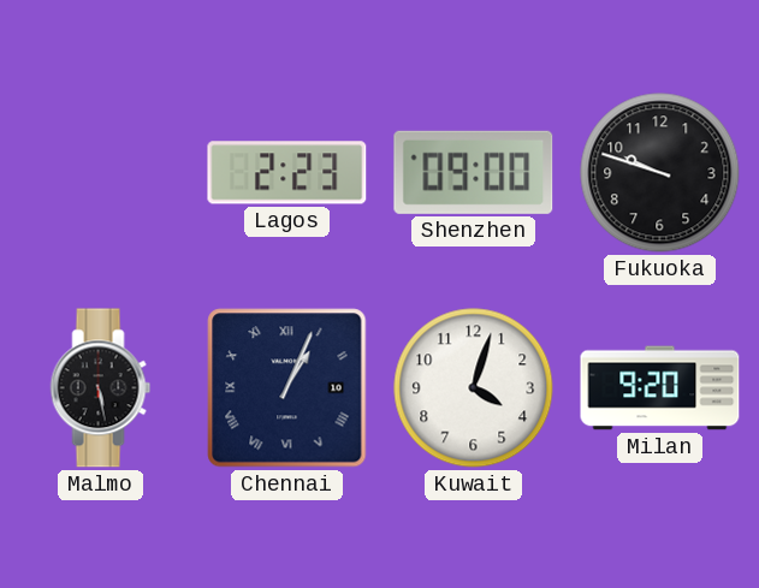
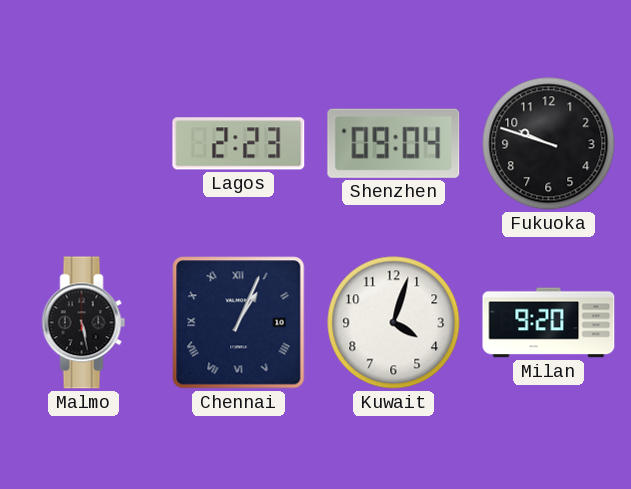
Shenzhen: 09:00 -> 09:04
